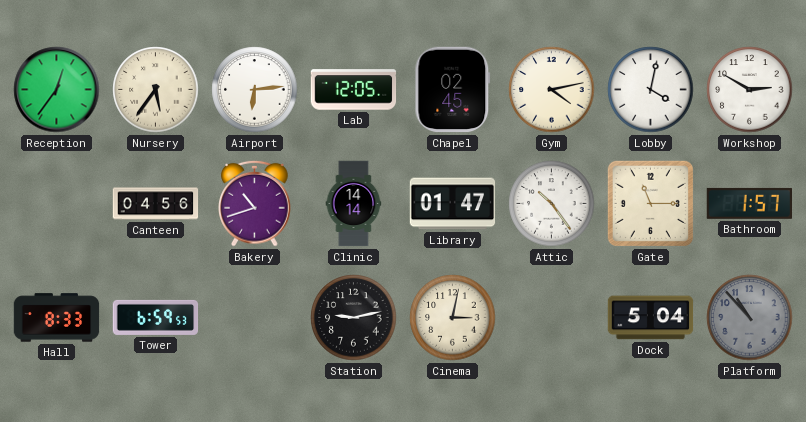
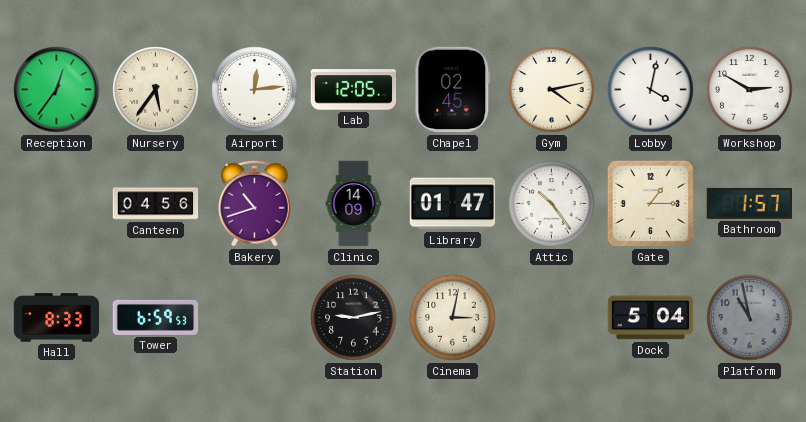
Airport: 6:14 -> 12:14
Clinic: 14:14 -> 14:09
Gate: 11:15 -> 1:15
Platform: 10:53 -> 10:58
